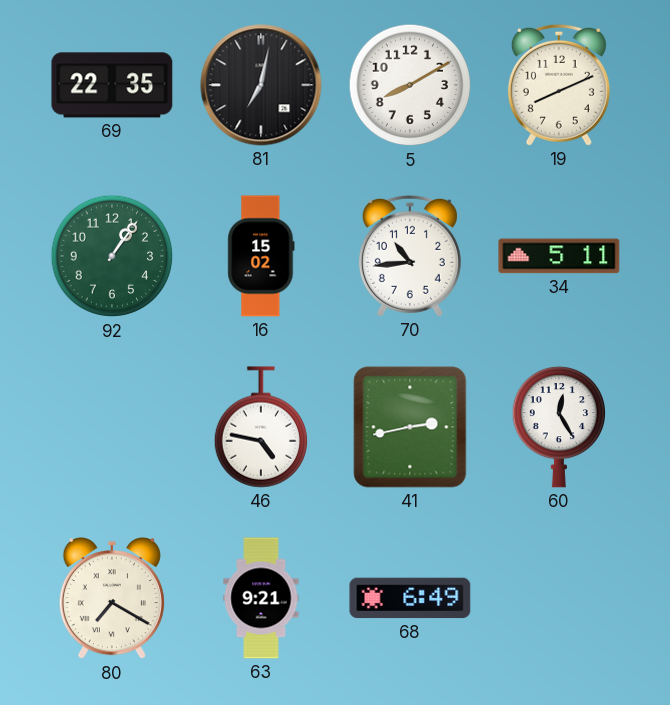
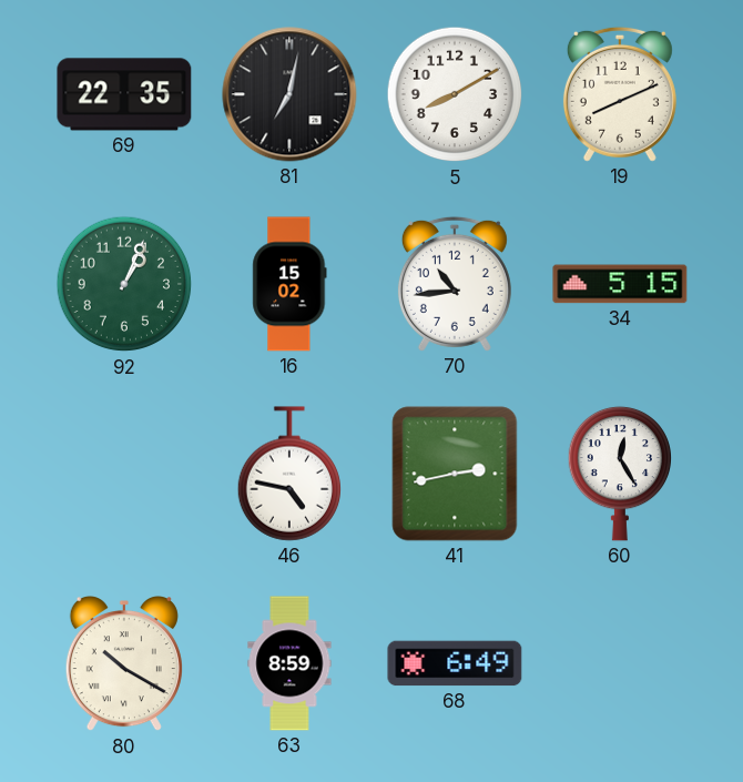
92: 1:06 -> 1:04
34: 5:11 -> 5:15
80: 7:20 -> 10:20
63: 9:21 -> 8:59
